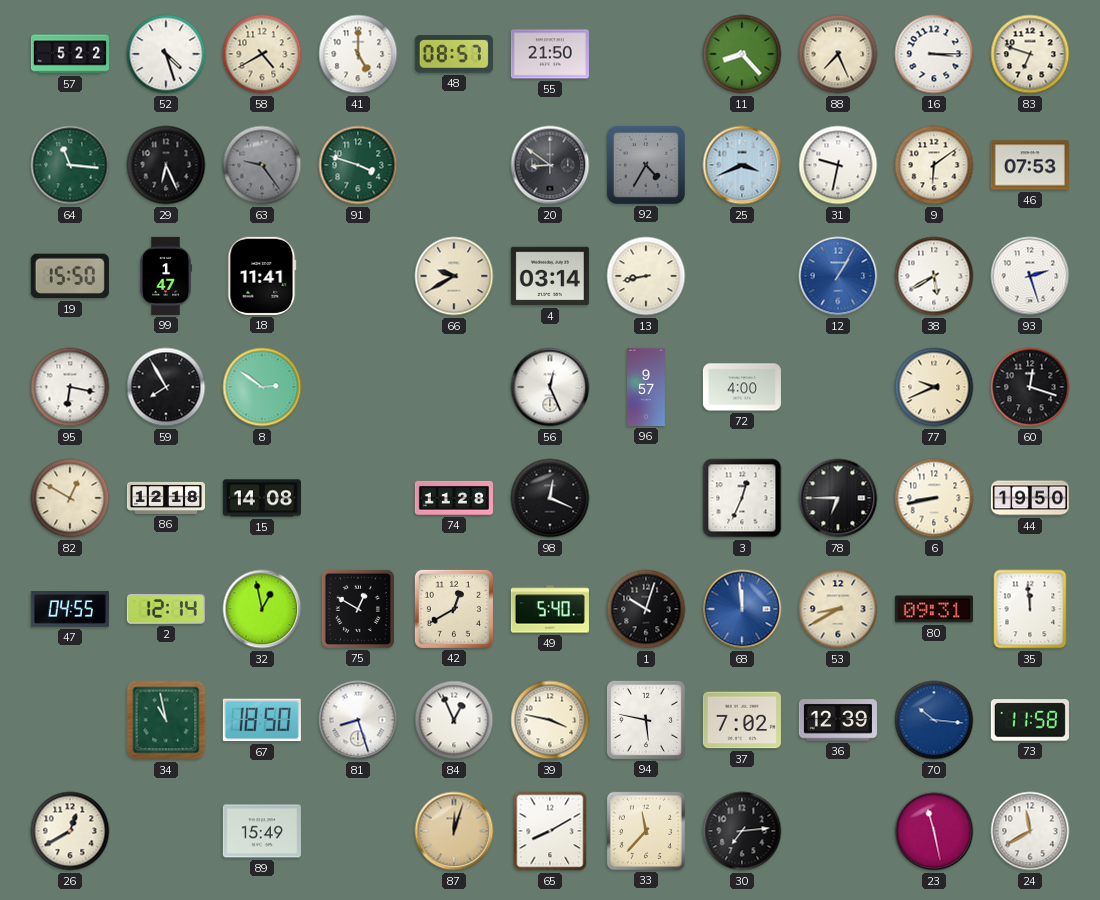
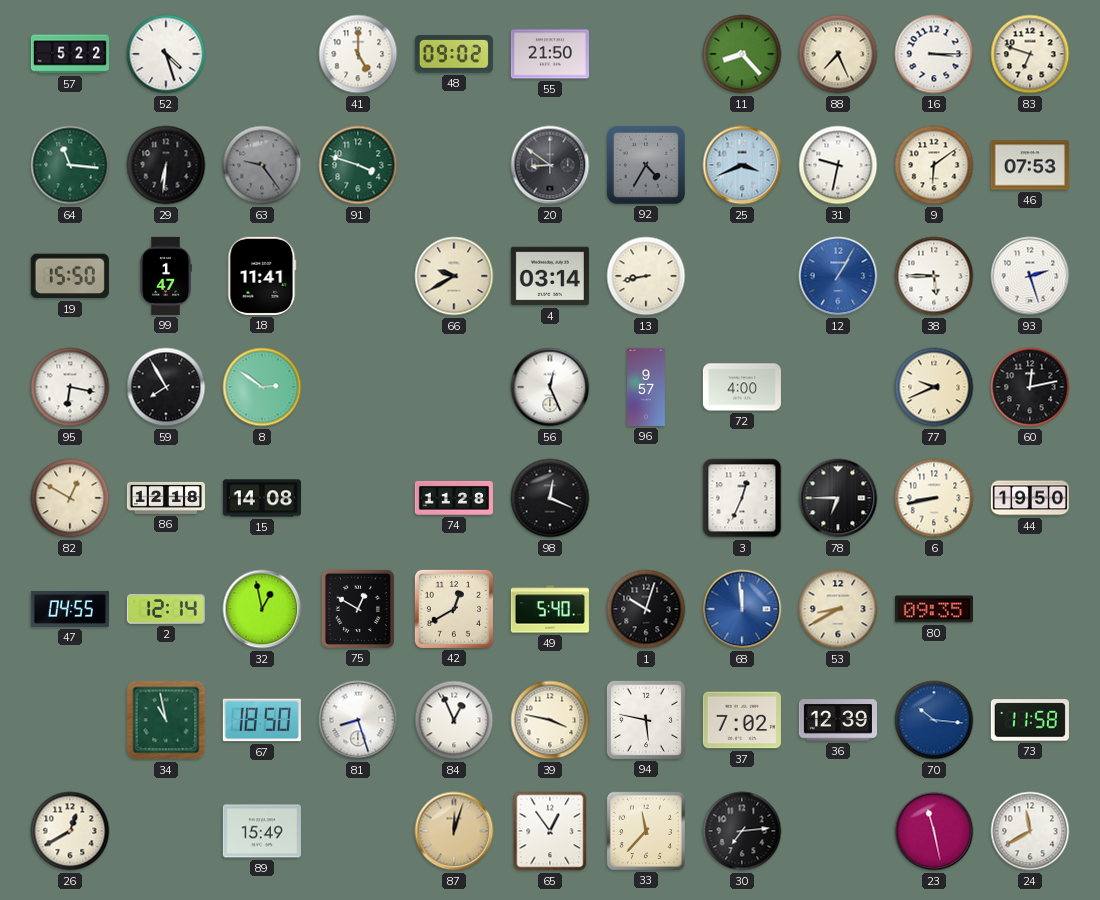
58: 4:40 -> none
48: 08:57 -> 09:02
29: 6:26 -> 6:31
38: 5:40 -> 5:45
60: 12:18 -> 12:13
80: 09:31 -> 09:35
35: 11:59 -> none
65: 8:10 -> 12:54
